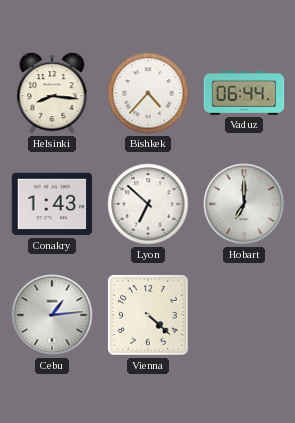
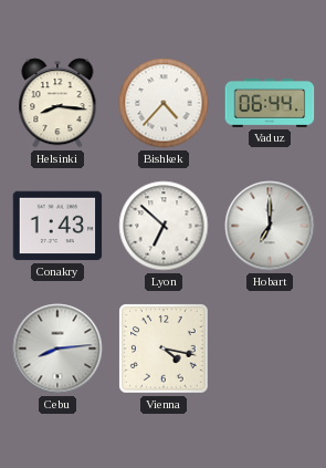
Cebu: 1:14 -> 8:14
Vienna: 4:22 -> 4:17
